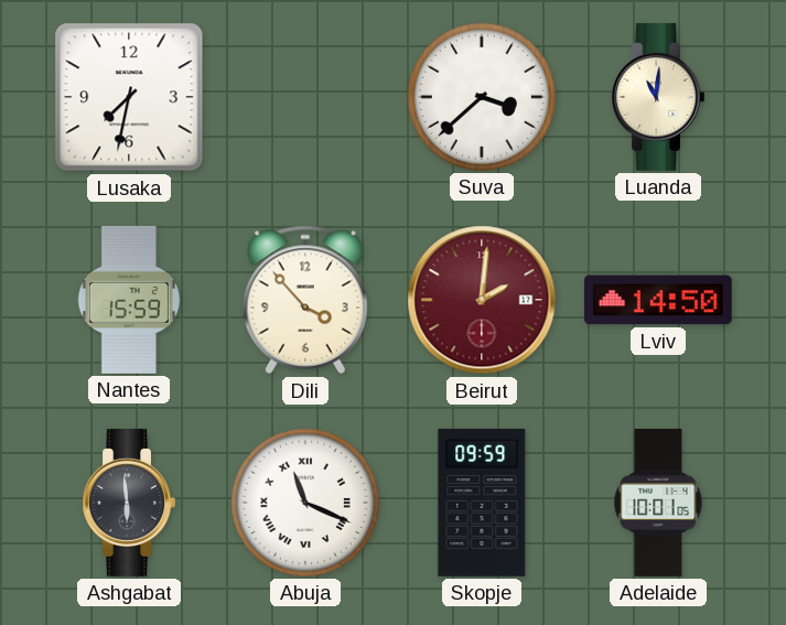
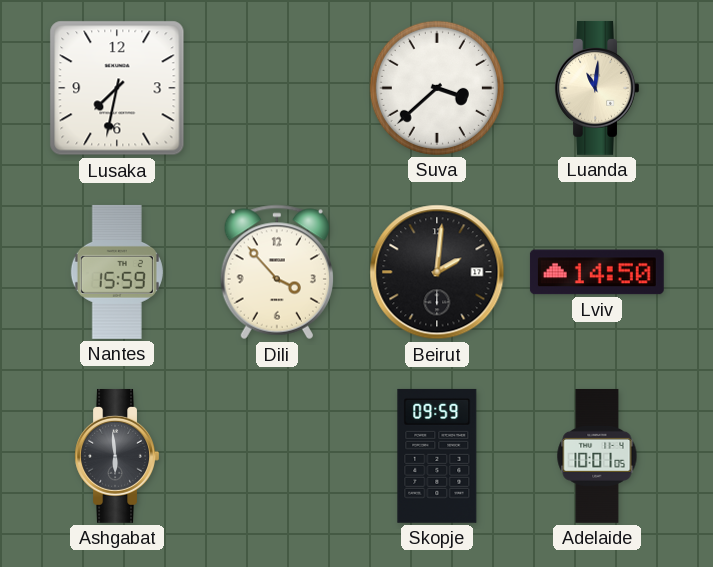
Beirut dial: burgundy -> black
Abuja: 11:19 -> none
